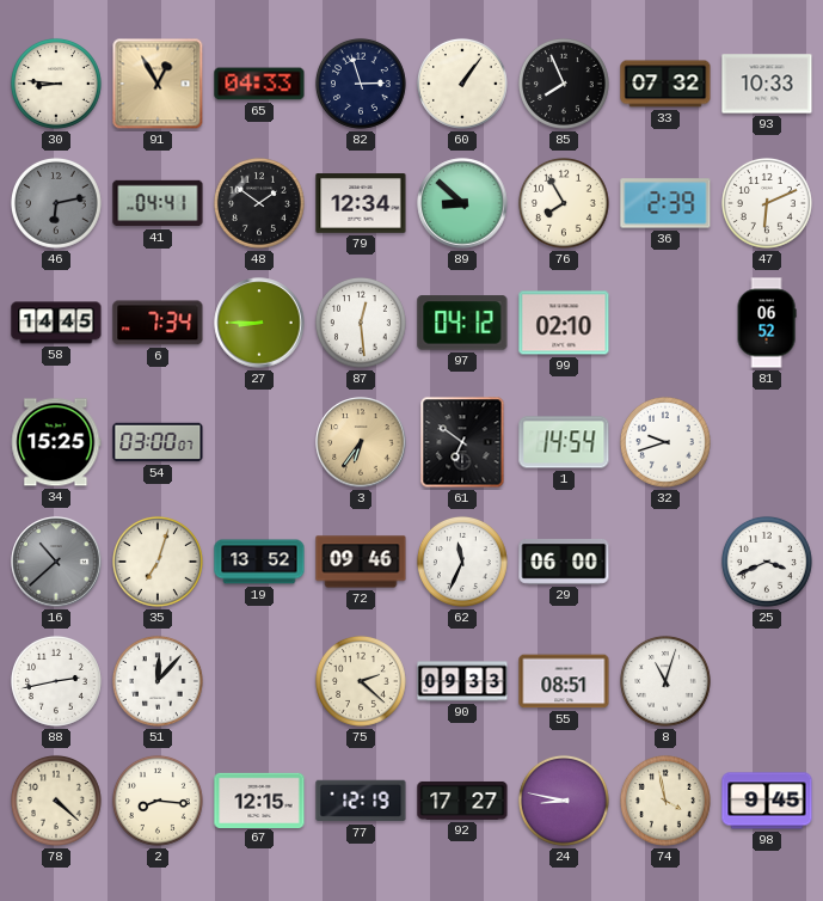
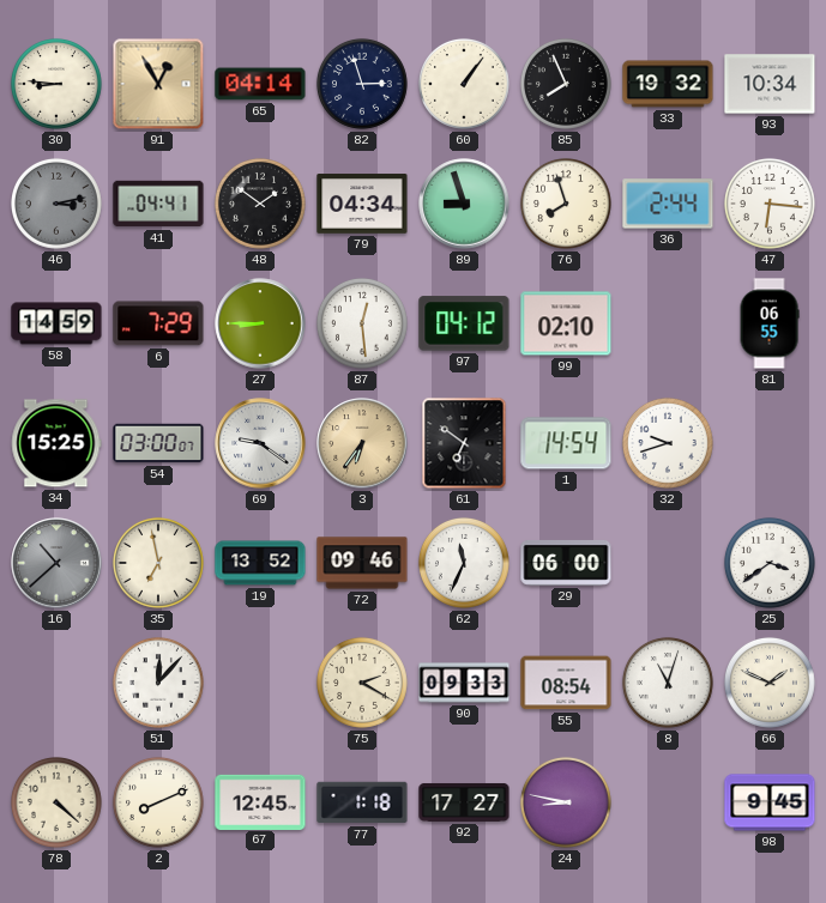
65: 04:33 -> 04:14
33: 07:32 -> 19:32
93: 10:33 -> 10:34
46: 6:13 -> 3:13
79: 12:34 -> 04:34
89: 8:52 -> 8:57
76: 7:55 -> 7:57
36: 2:39 -> 2:44
47: 6:11 -> 6:16
58: 14:45 -> 14:59
6: 7:34 -> 7:29
81: 06:52 -> 06:55
69: none -> 9:21
35: 7:03 -> 6:58
25: 3:41 -> 3:39
88: 2:43 -> none
75: 2:22 -> 2:20
55: 08:51 -> 08:54
66: none -> 1:49
2: 8:16 -> 8:11
67: 12:15 -> 12:45
77: 12:19 -> 1:18
74: 3:58 -> none
